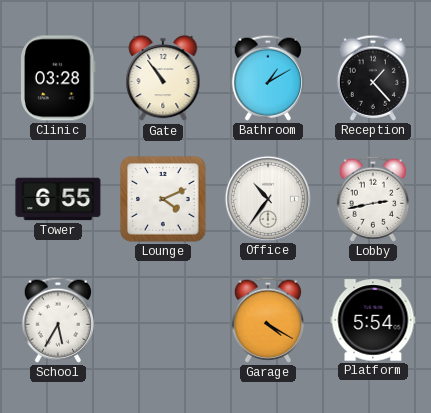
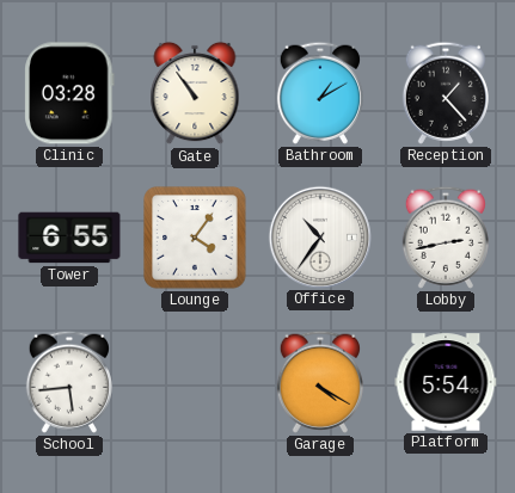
Lounge: 4:11 -> 4:06
School: 5:35 -> 5:44
